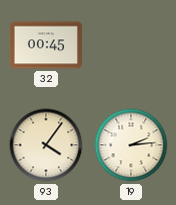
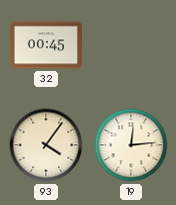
19: 2:14 -> 12:14
